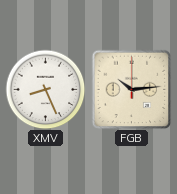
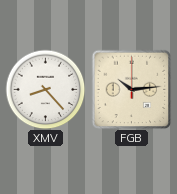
XMV: 8:26 -> 8:23
